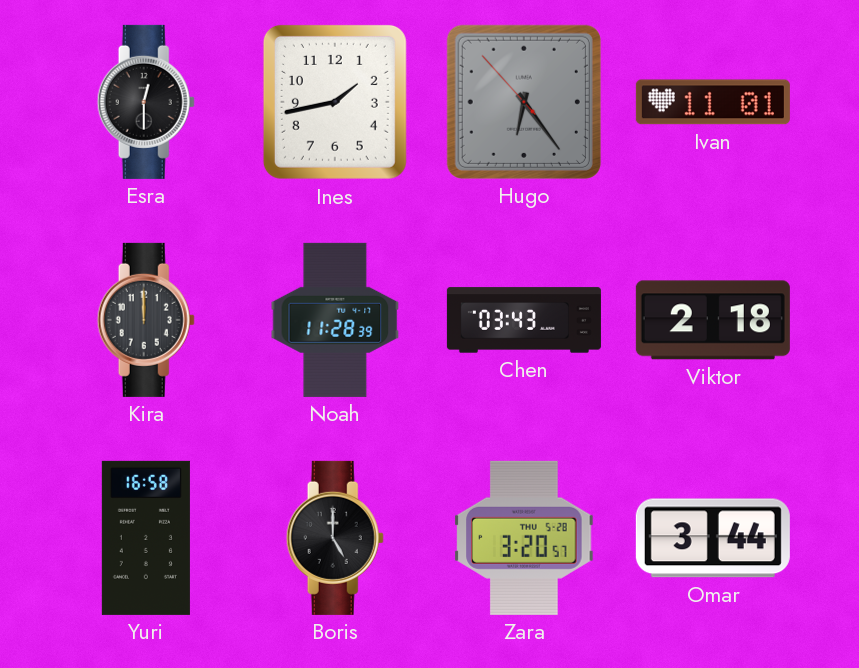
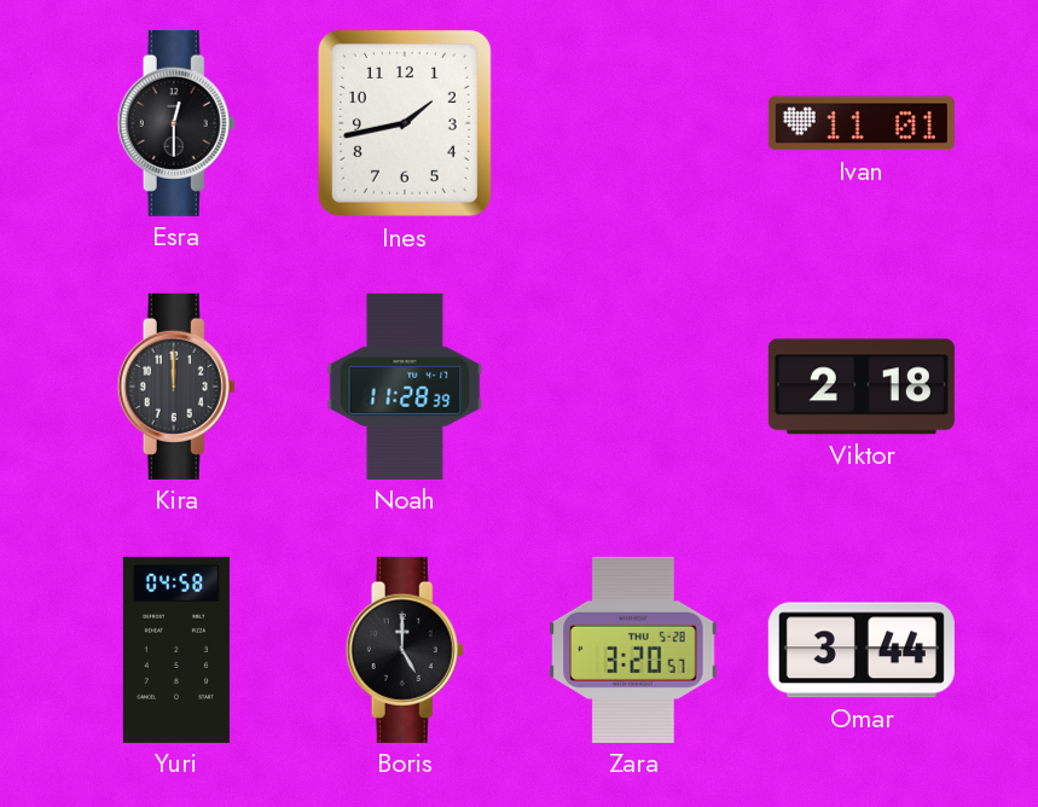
Hugo: 6:23 -> none
Chen: 03:43 -> none
Yuri: 16:58 -> 04:58
